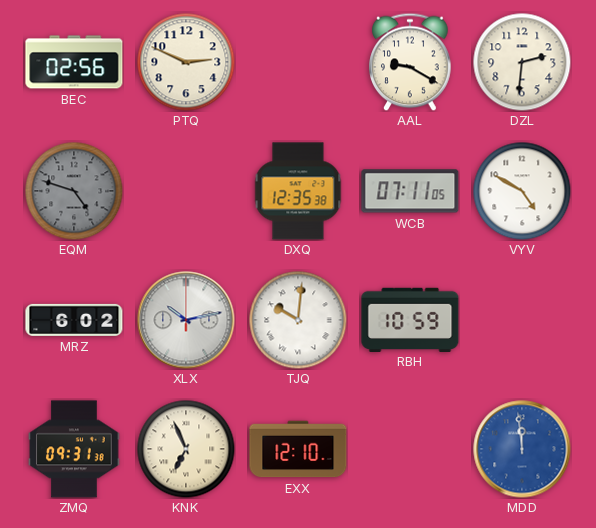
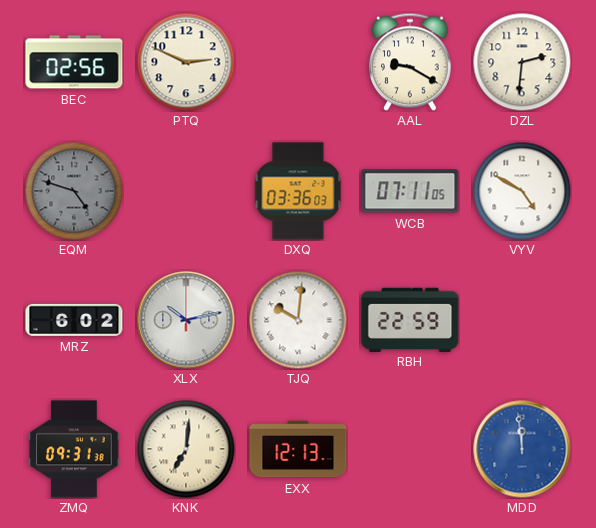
DXQ: 12:35 -> 03:36
RBH: 10:59 -> 22:59
KNK: 6:56 -> 7:01
EXX: 12:10 -> 12:13
